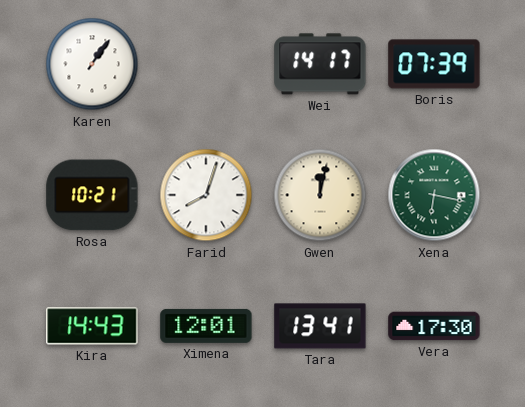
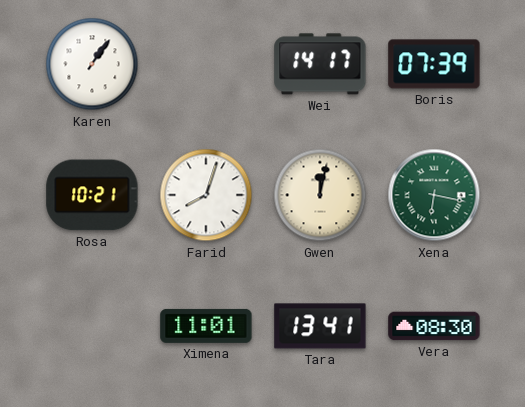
Kira: 14:43 -> none
Ximena: 12:01 -> 11:01
Vera: 17:30 -> 08:30
